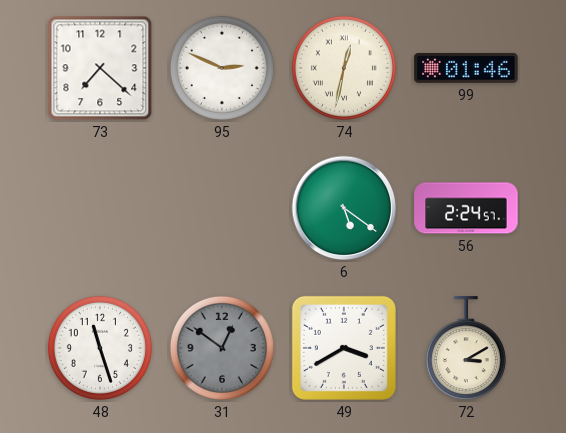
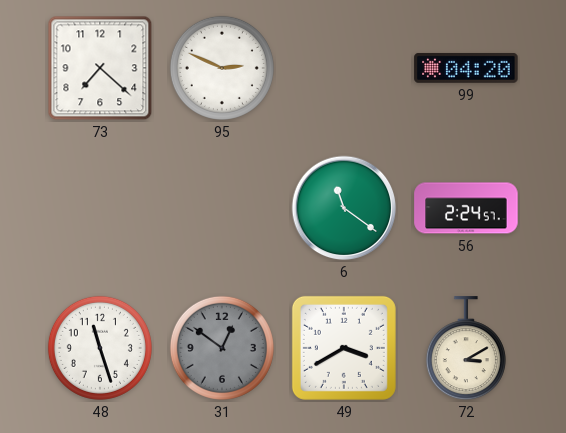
74: 12:32 -> none
99: 01:46 -> 04:20
6: 5:21 -> 11:21
